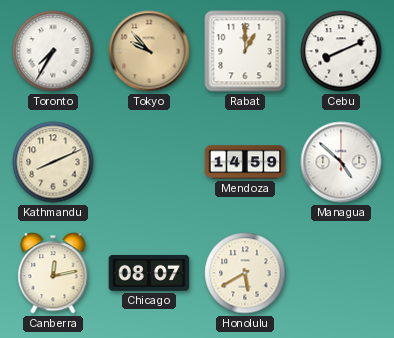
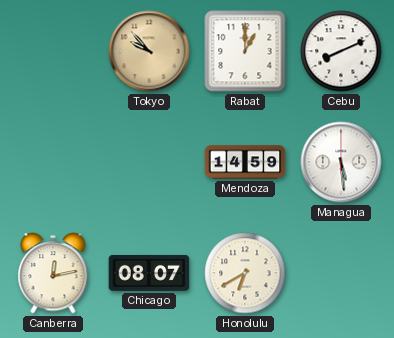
Toronto: 7:35 -> none
Kathmandu: 8:11 -> none
Managua: 4:52 -> 5:29
Honolulu: 5:40 -> 6:40
